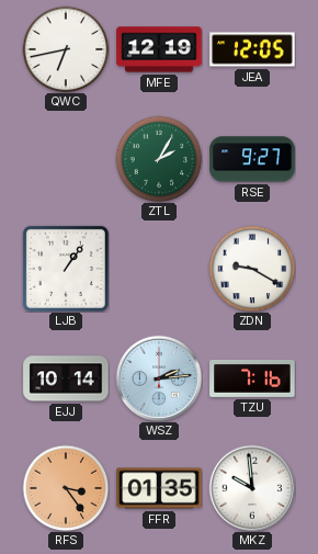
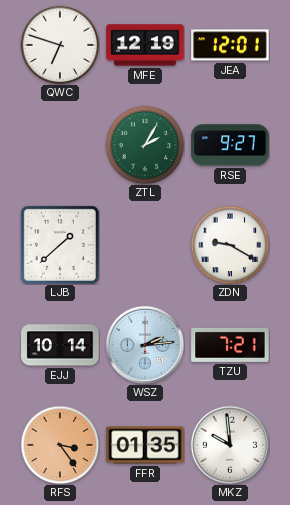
QWC: 6:43 -> 6:48
JEA: 12:05 -> 12:01
LJB: 1:06 -> 1:38
TZU: 7:16 -> 7:21
